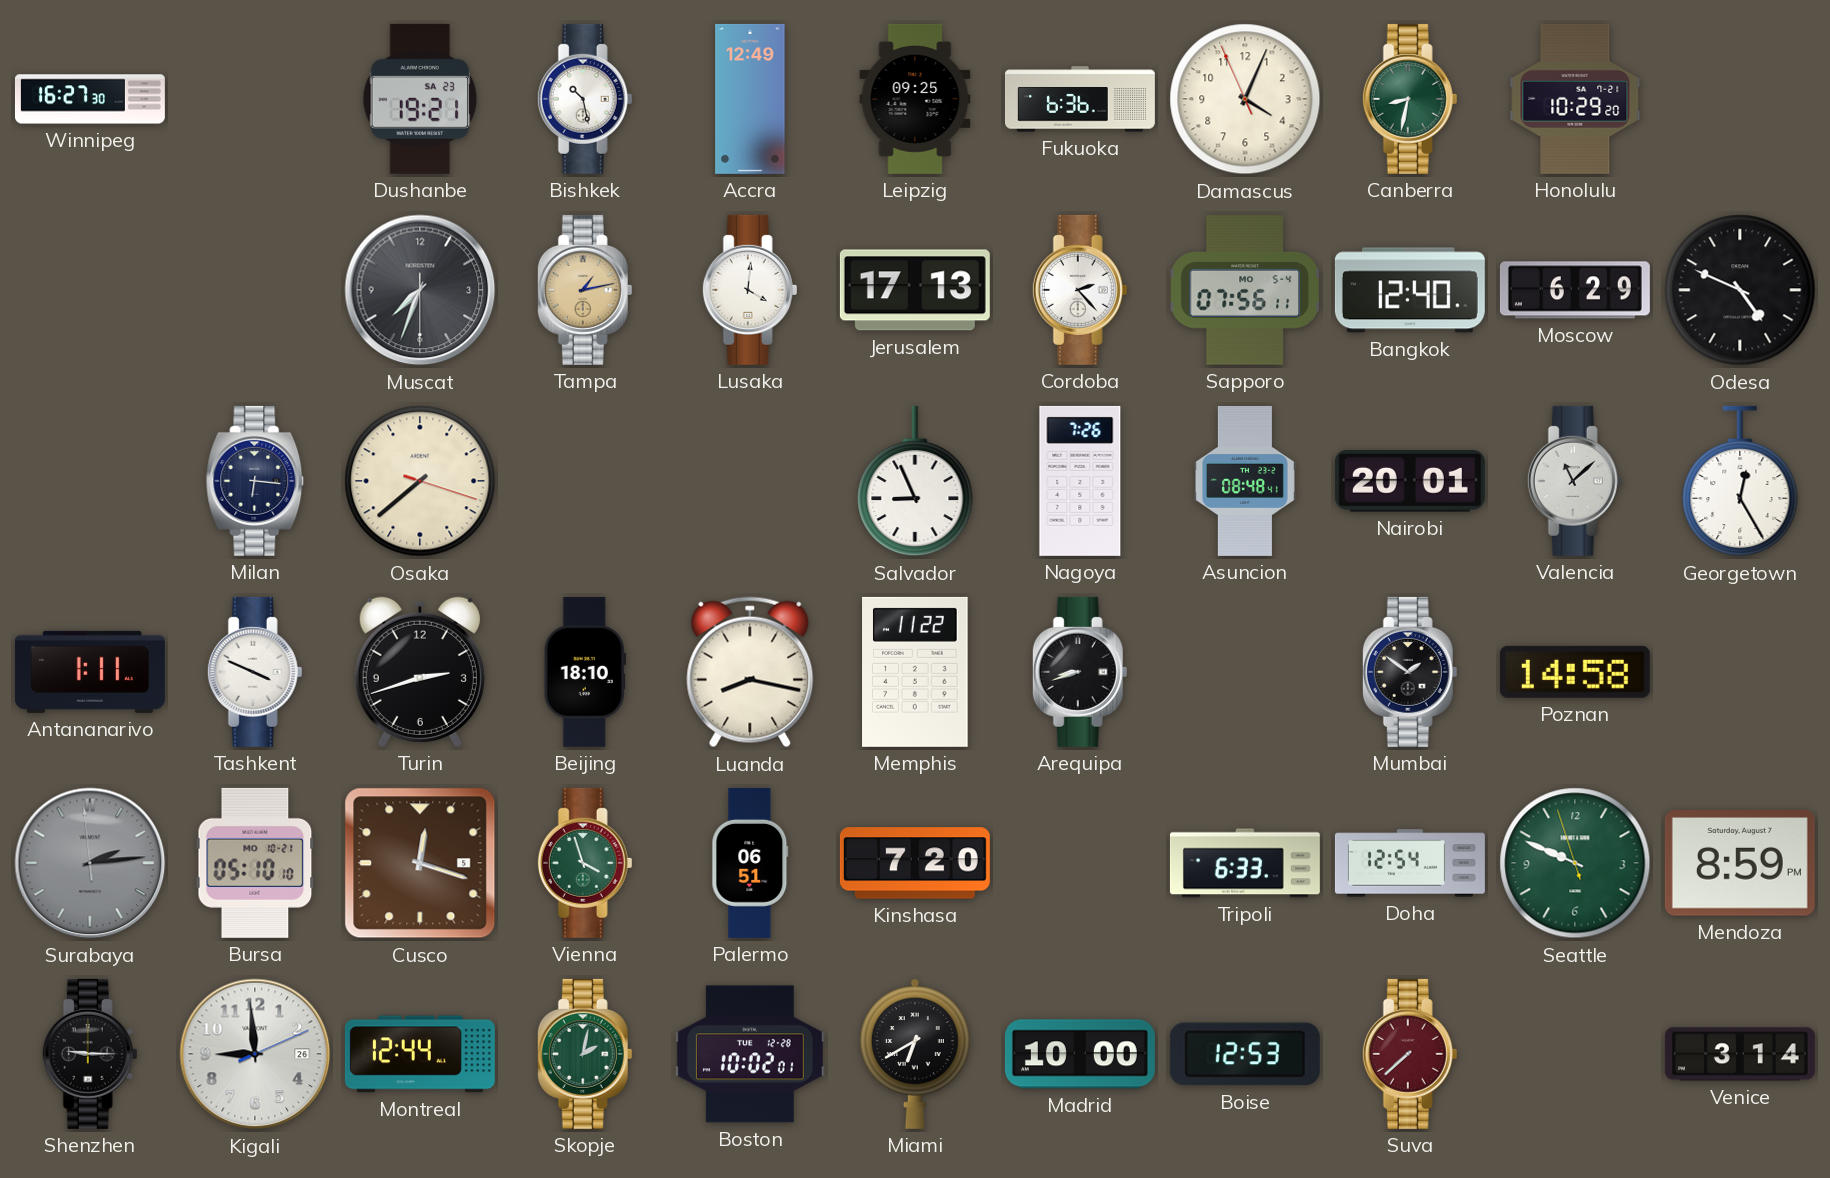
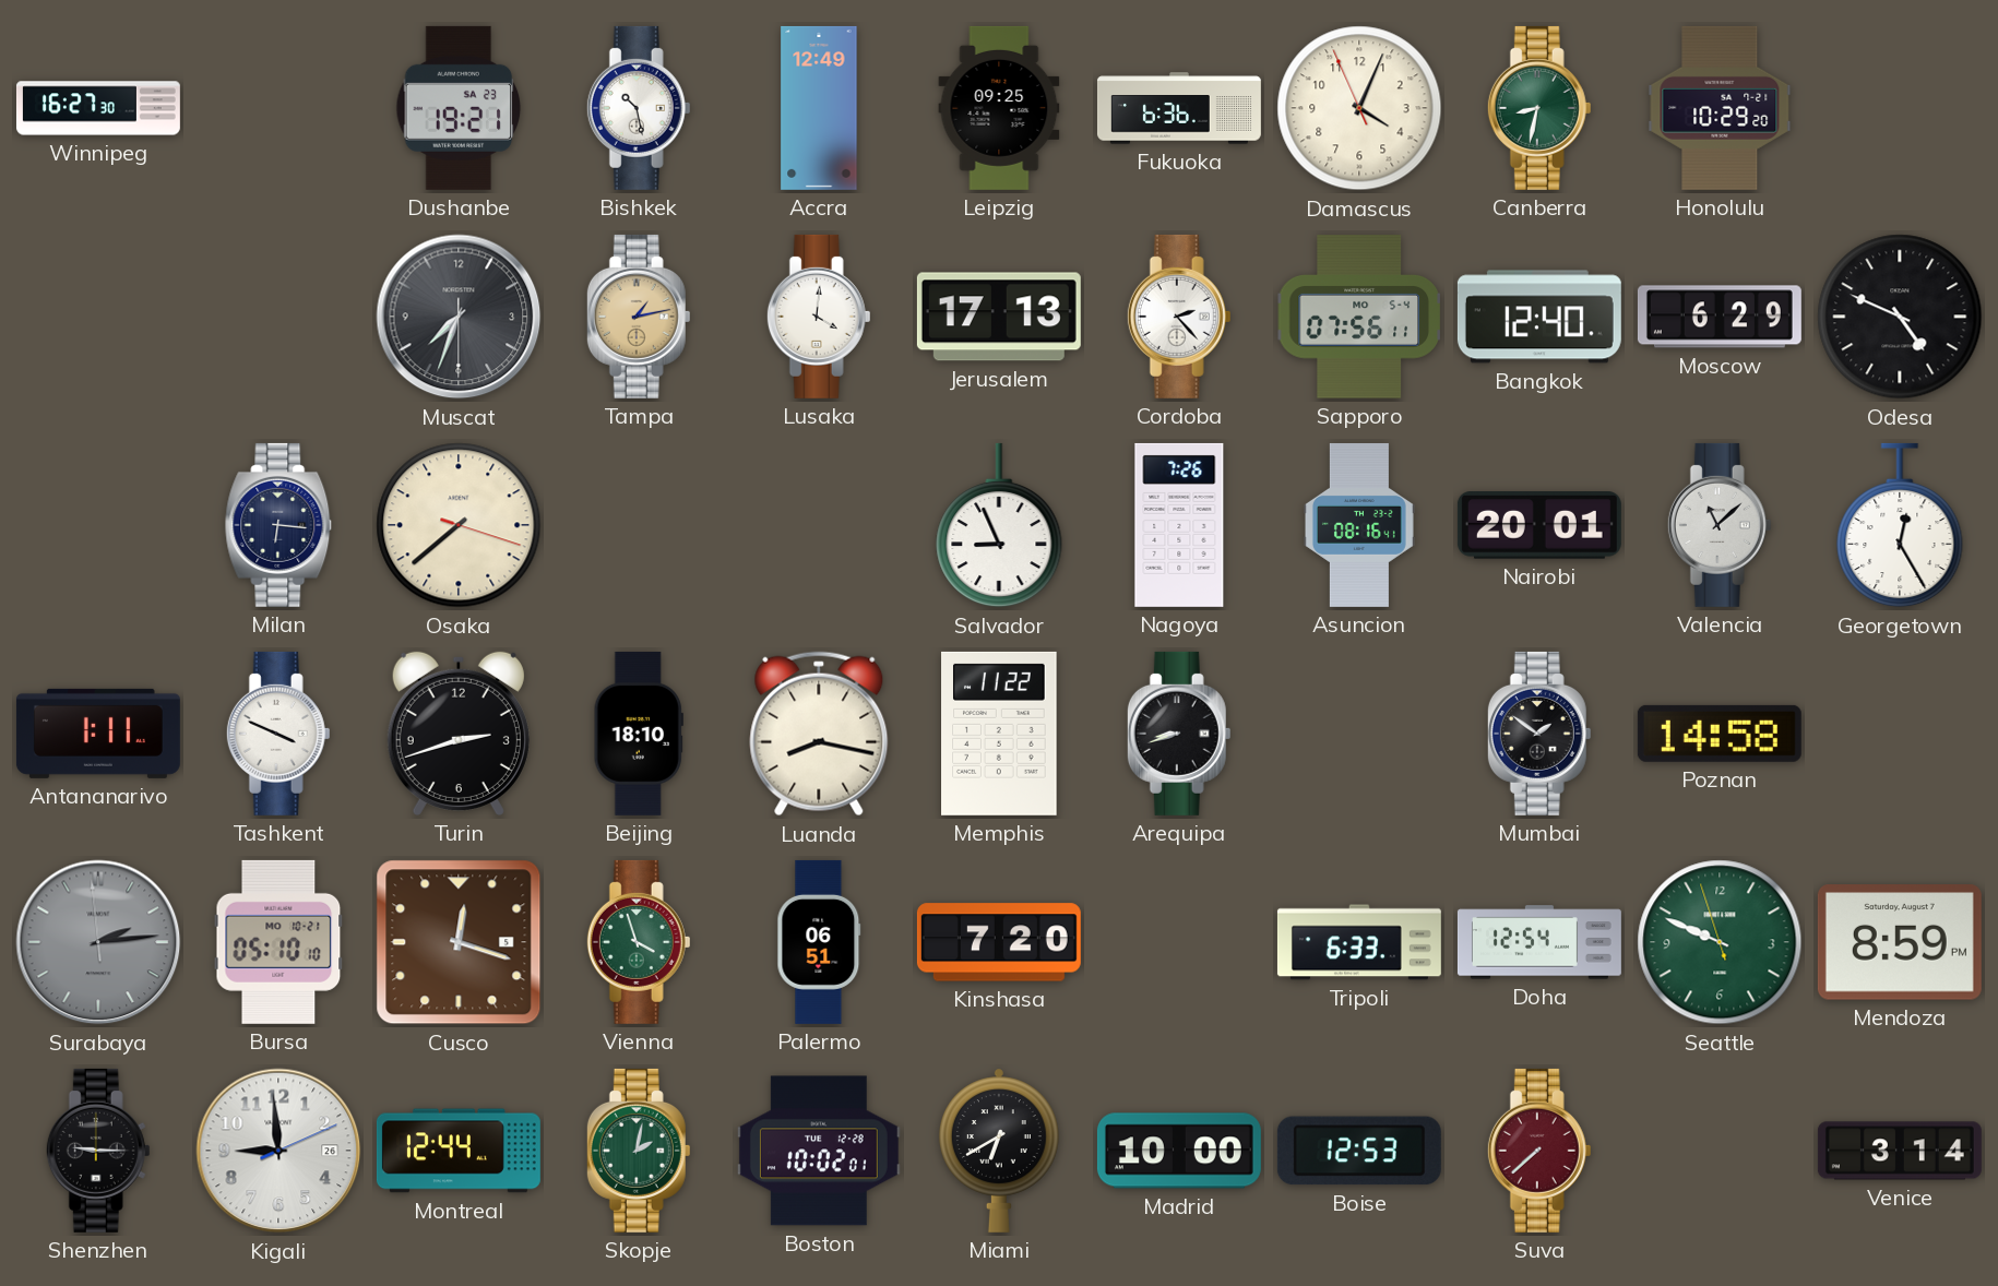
Asuncion: 08:48 -> 08:16
